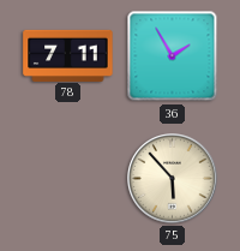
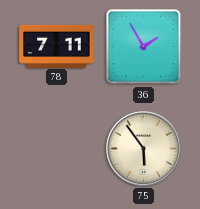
75: 5:53 -> 5:54
